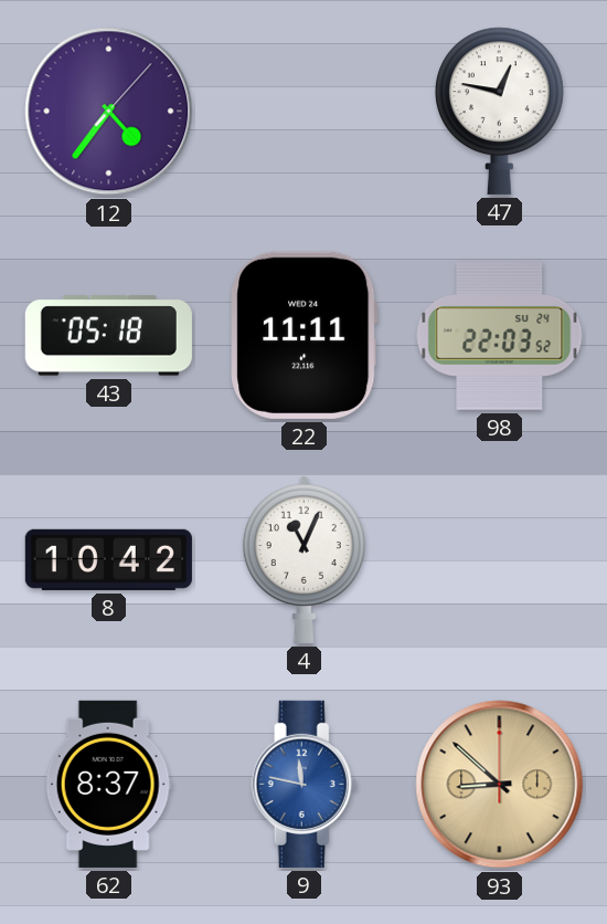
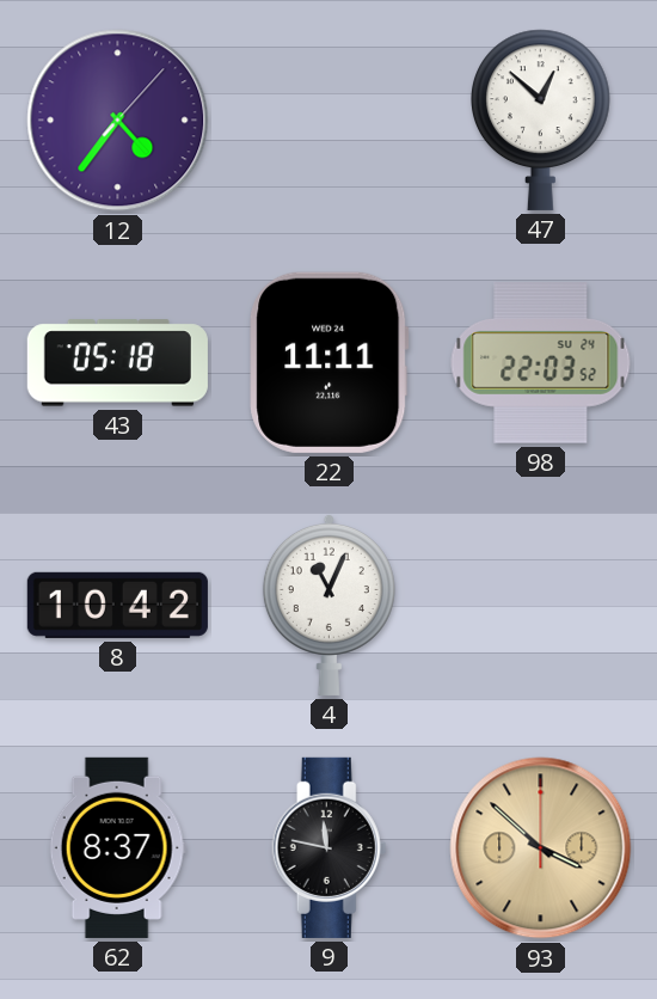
47: 12:47 -> 12:52
9 dial: blue -> black
93: 8:52 -> 3:52
